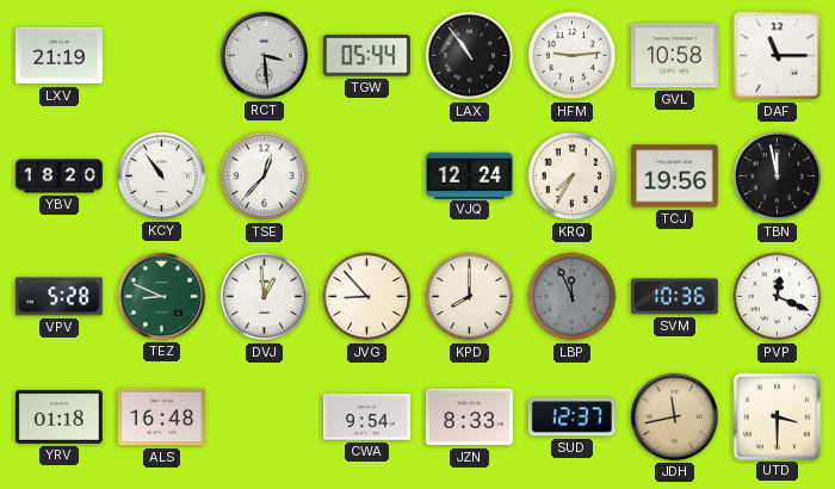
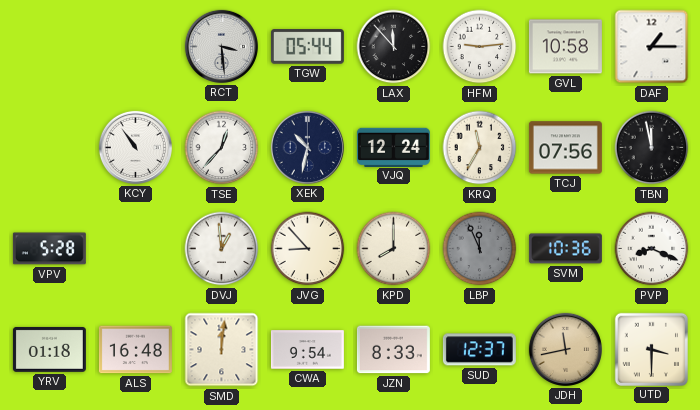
LXV: 21:19 -> none
LAX: 10:54 -> 11:53
DAF: 11:15 -> 1:15
YBV: 18:20 -> none
XEK: none -> 10:32
KRQ: 7:35 -> 11:35
TCJ: 19:56 -> 07:56
TEZ: 8:49 -> none
PVP: 12:19 -> 8:19
SMD: none -> 12:01
